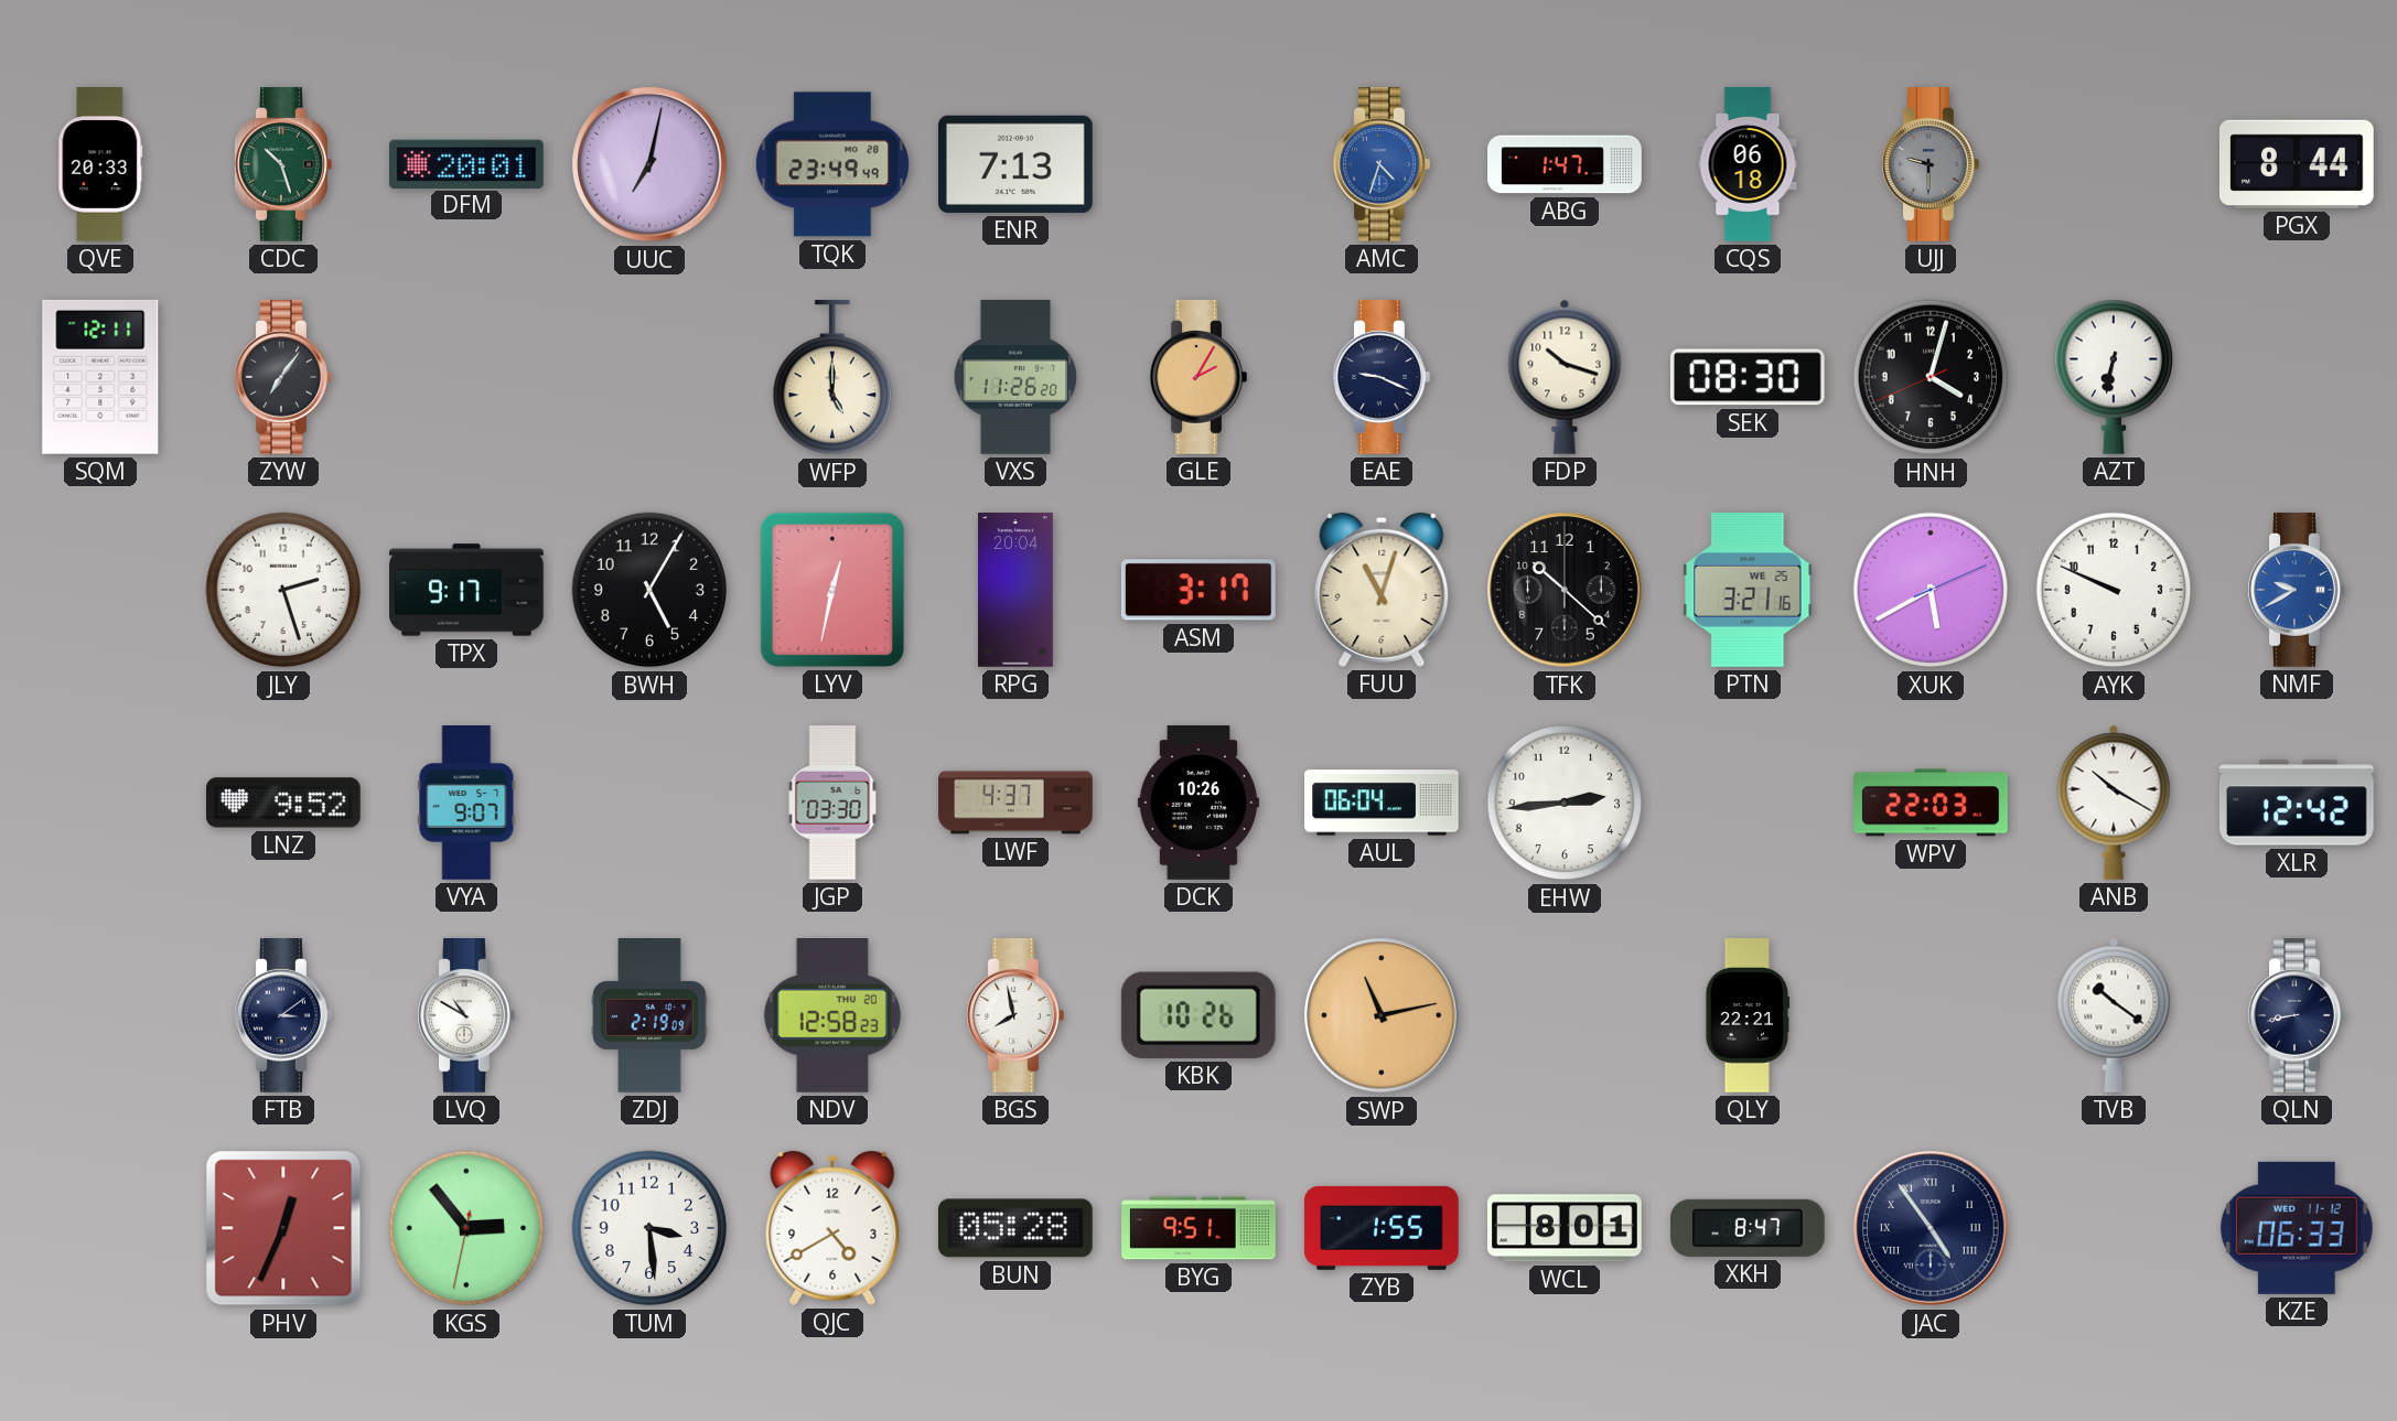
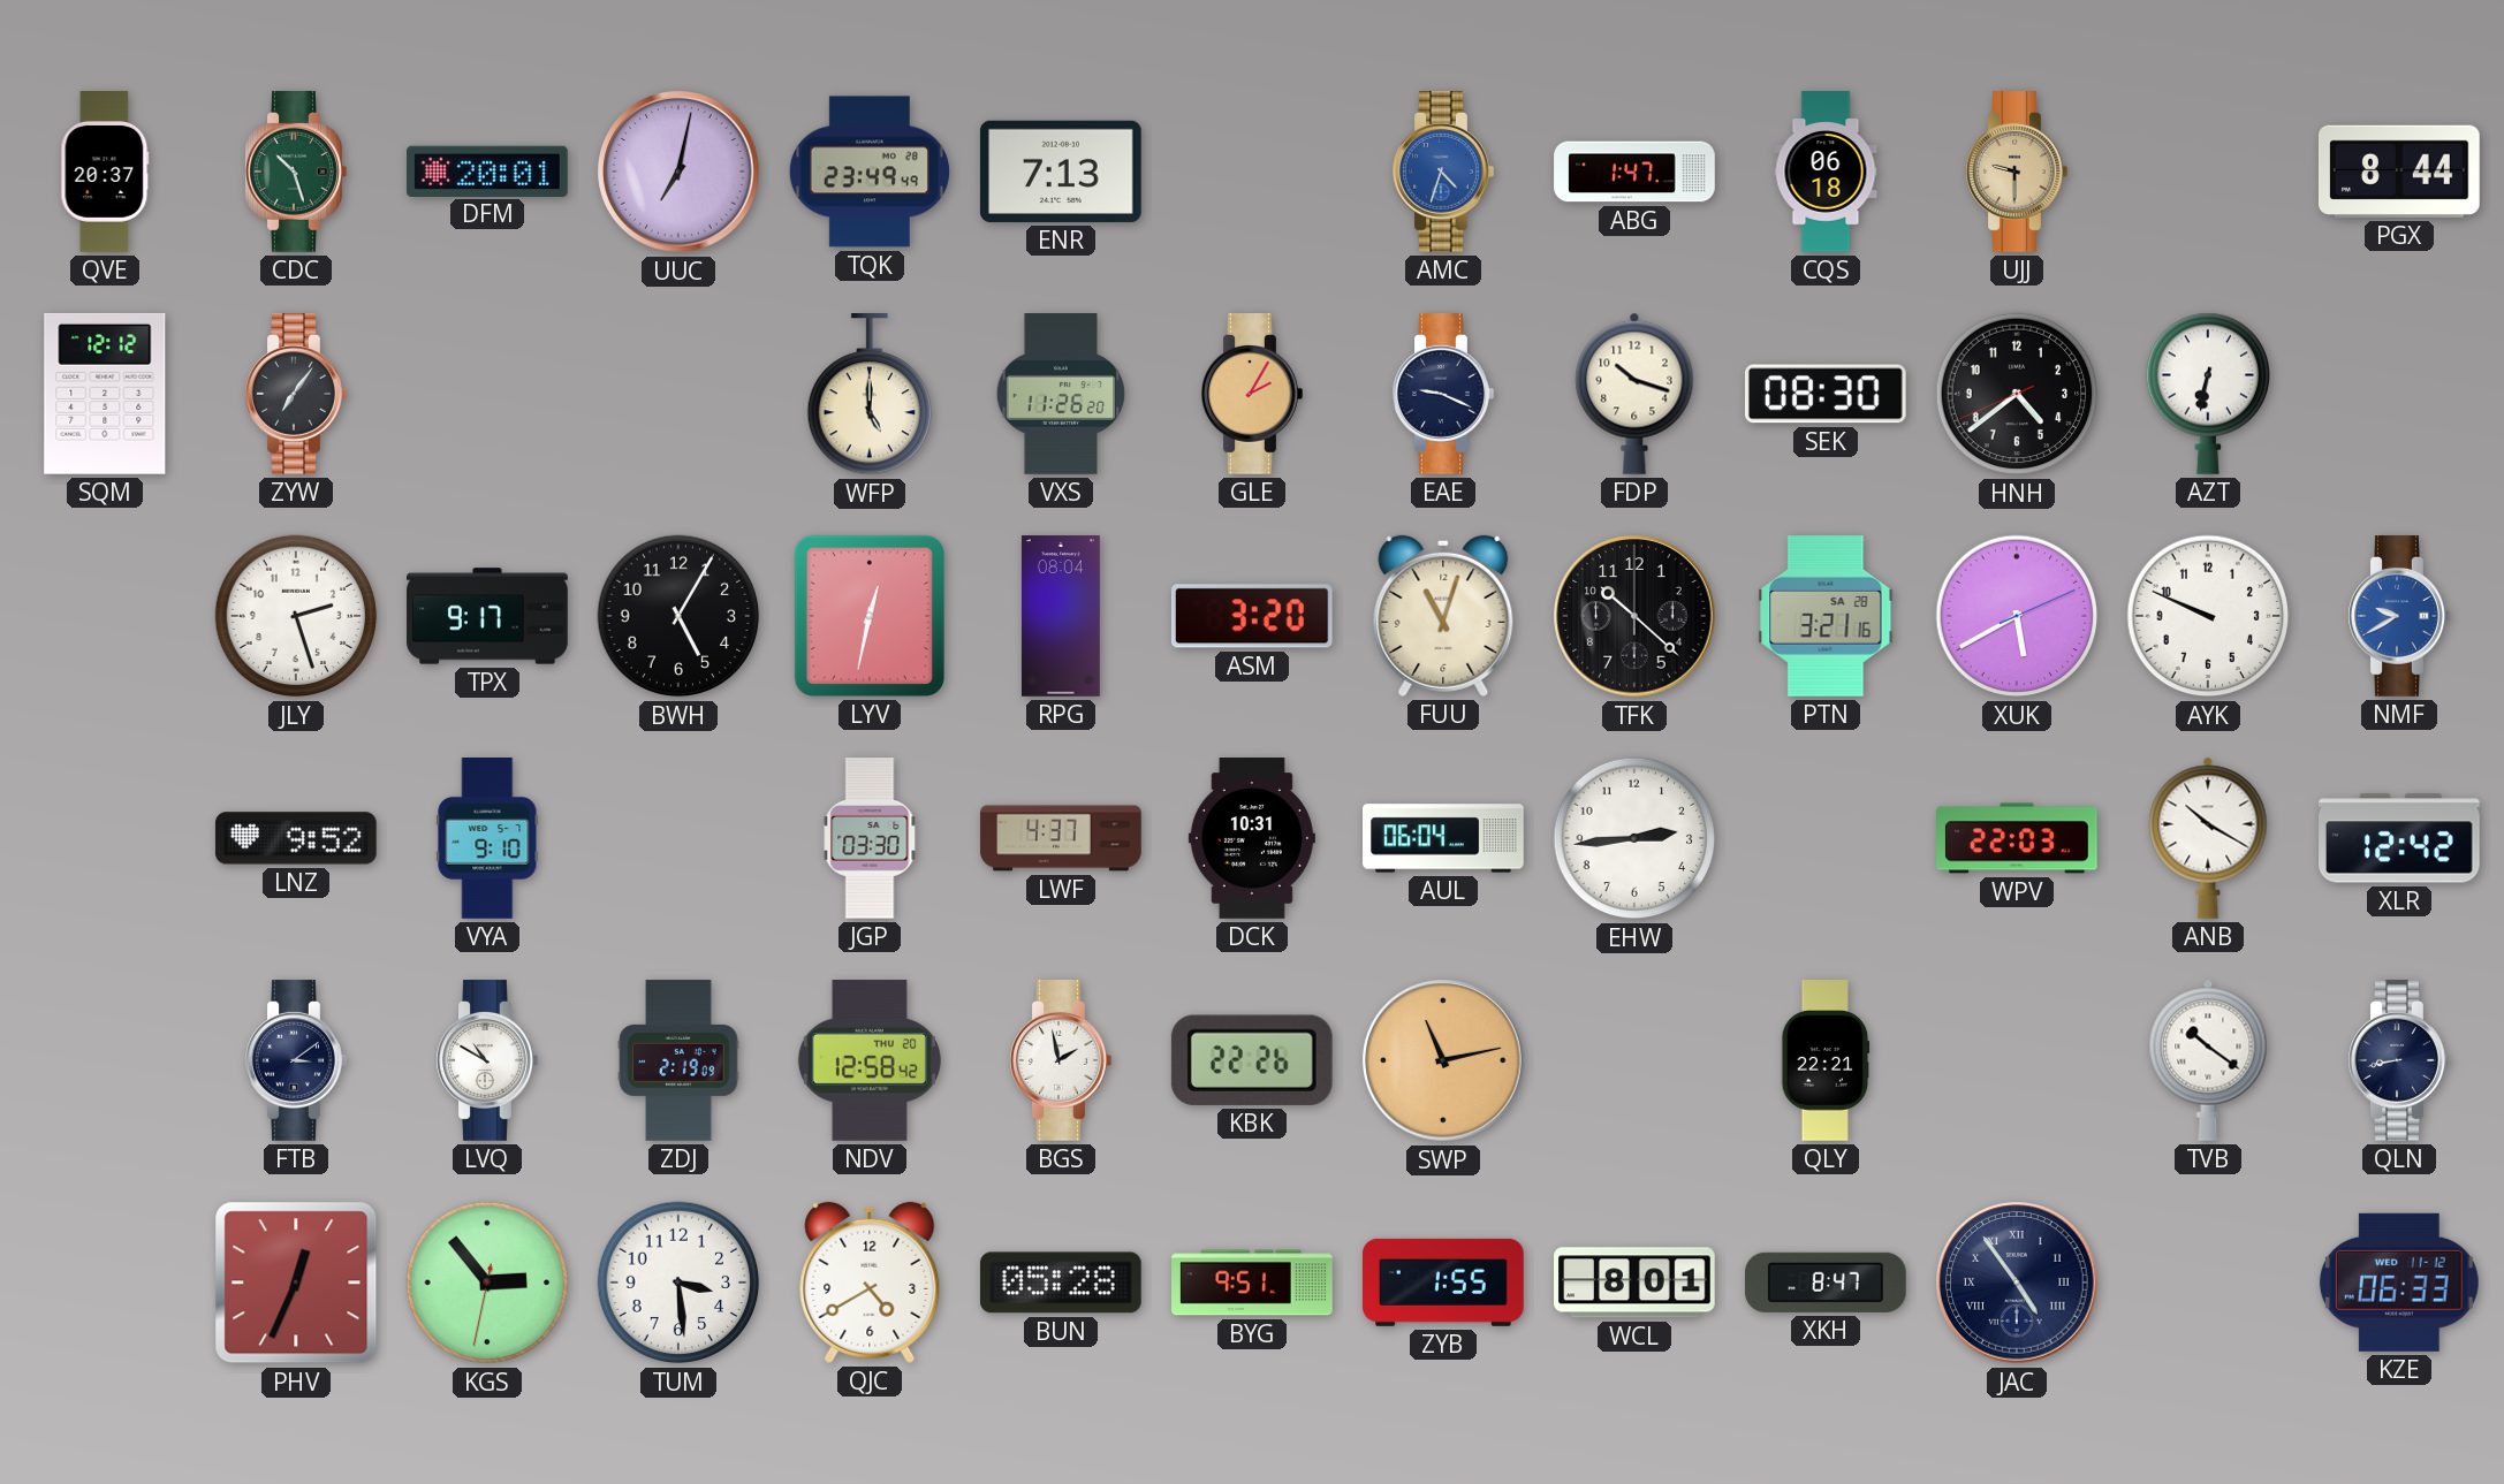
QVE: 20:33 -> 20:37
UJJ dial: grey -> champagne
SQM: 12:11 -> 12:12
HNH: 4:02 -> 4:38
RPG: 20:04 -> 08:04
ASM: 3:17 -> 3:20
PTN date: WE 25 -> SA 28
VYA: 9:07 -> 9:10
DCK: 10:26 -> 10:31
NDV: 12:58:23 -> 12:58:42
BGS: 7:58 -> 1:58
KBK: 10:26 -> 22:26
